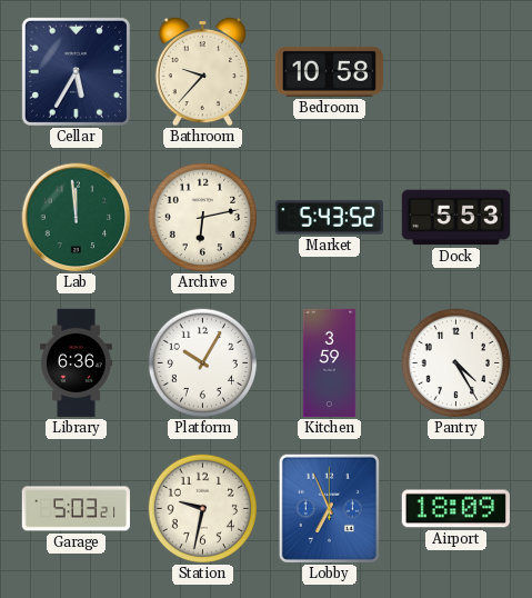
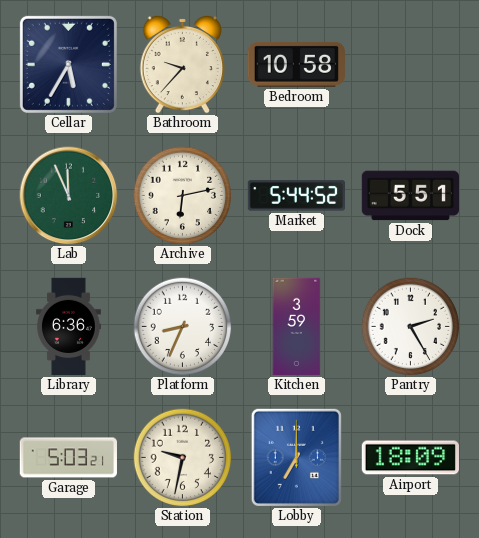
Lab: 11:59 -> 11:56
Market: 5:43 -> 5:44
Dock: 5:53 -> 5:51
Platform: 10:05 -> 8:34
Pantry: 4:25 -> 2:25
Lobby: 6:56 -> 7:00
